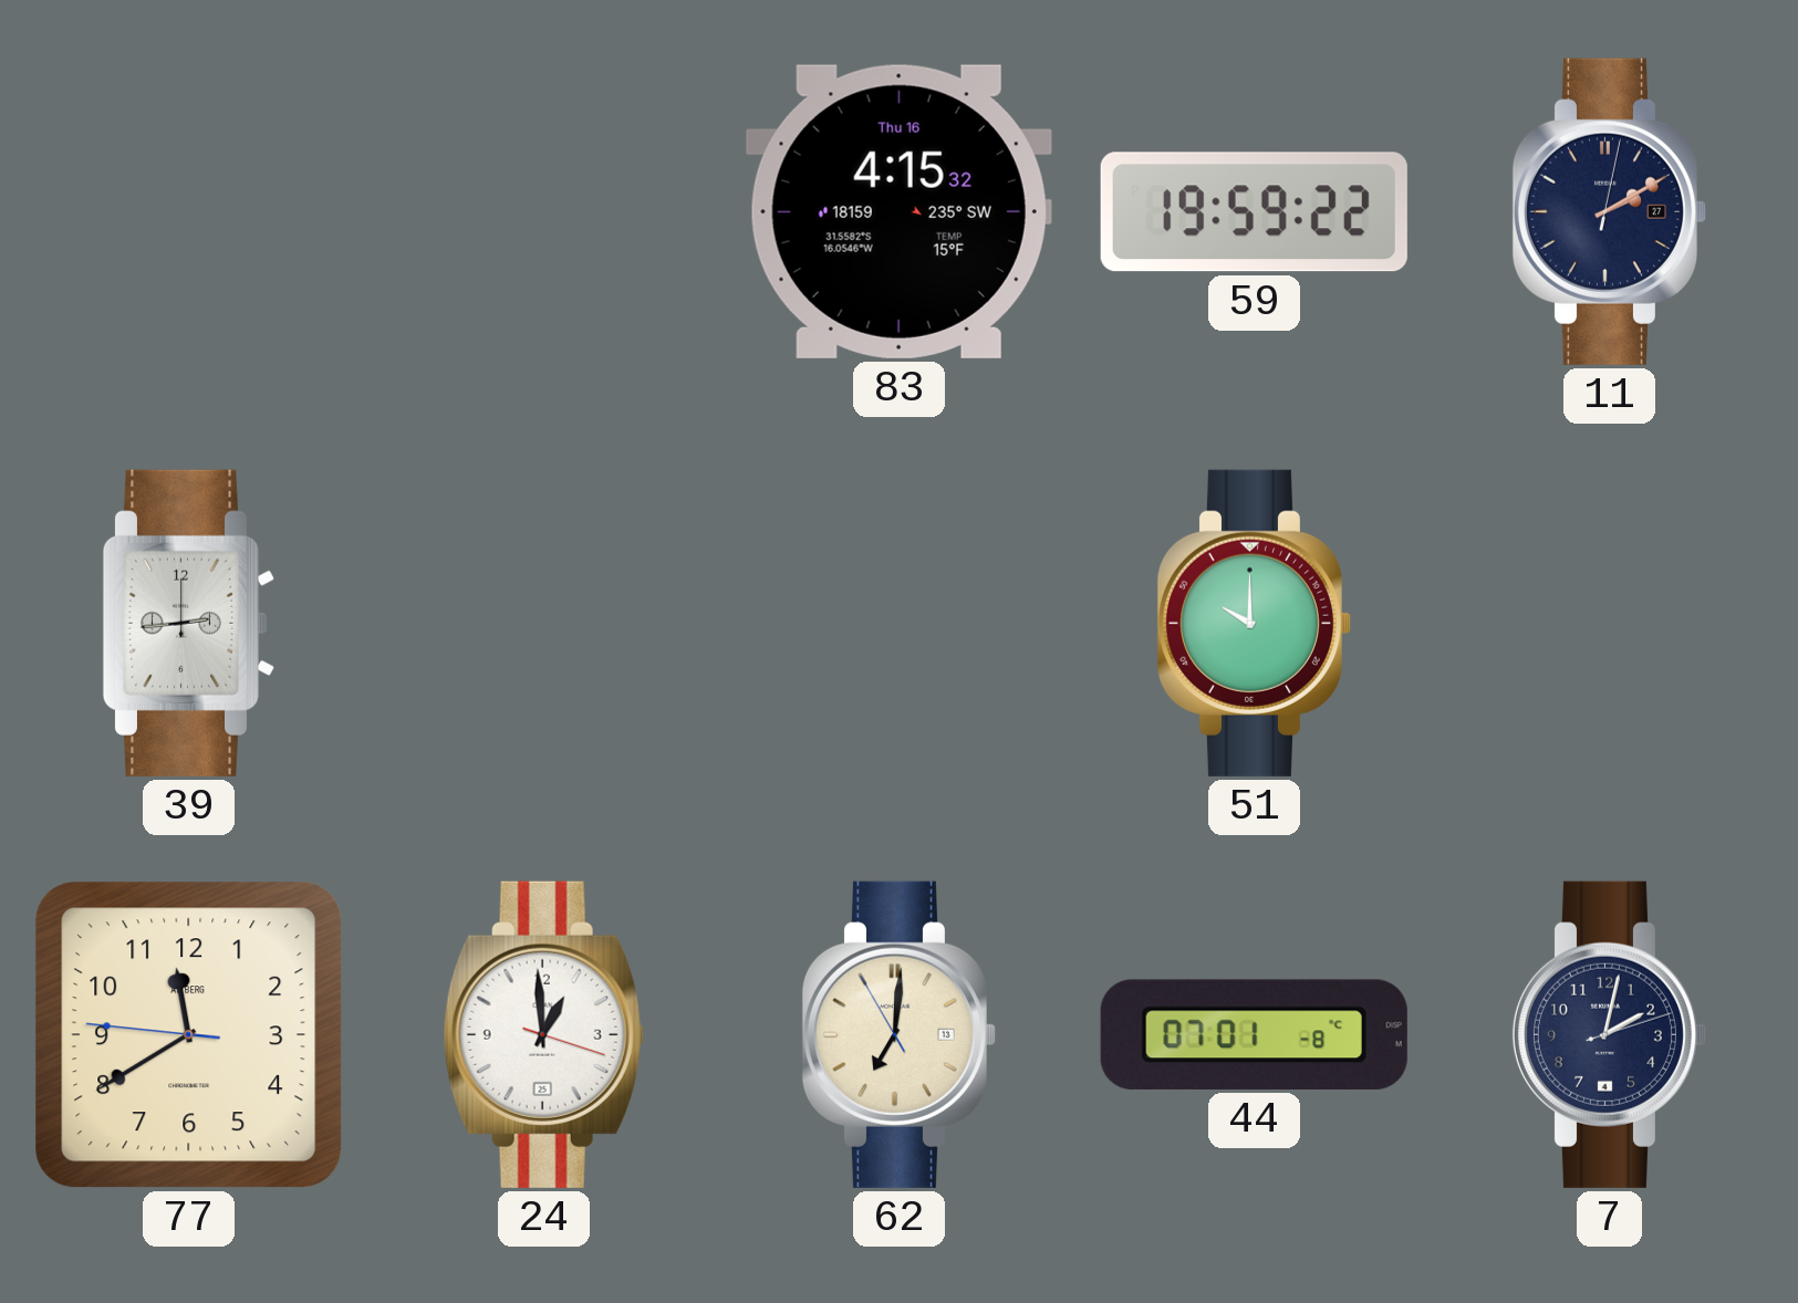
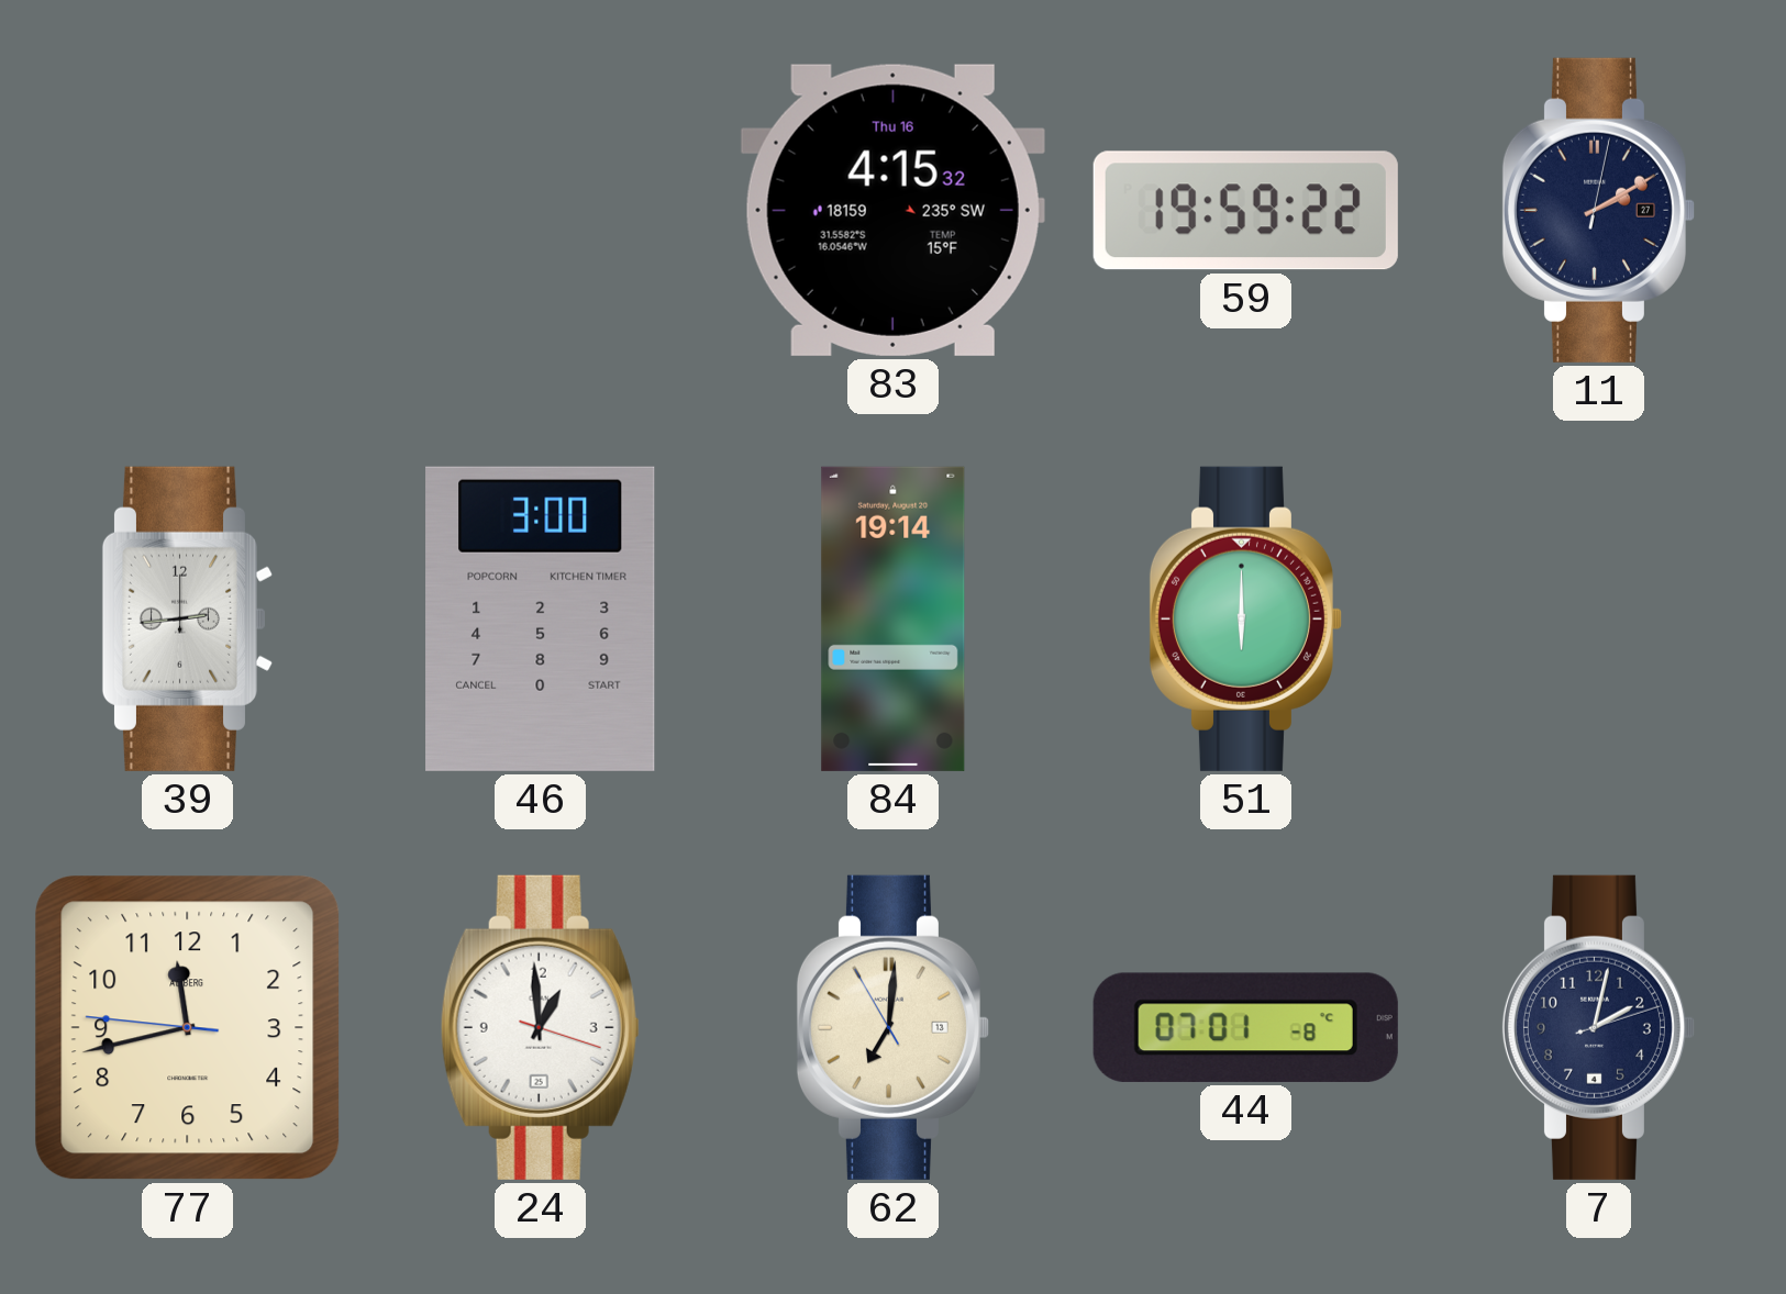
46: none -> 3:00
84: none -> 19:14
51: 10:00 -> 6:00
77: 11:39 -> 11:42
